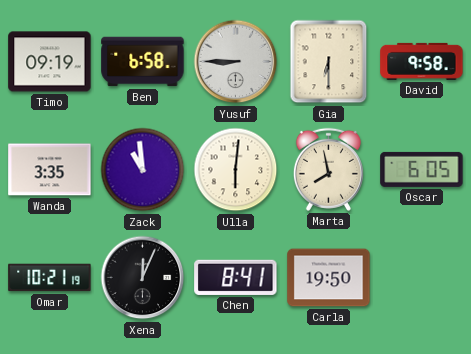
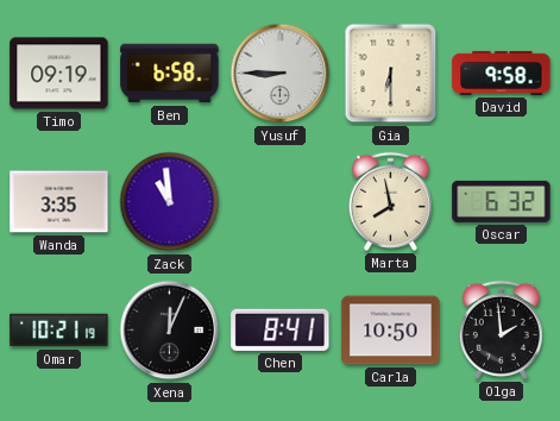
Ulla: 6:01 -> none
Oscar: 6:05 -> 6:32
Carla: 19:50 -> 10:50
Olga: none -> 1:59
